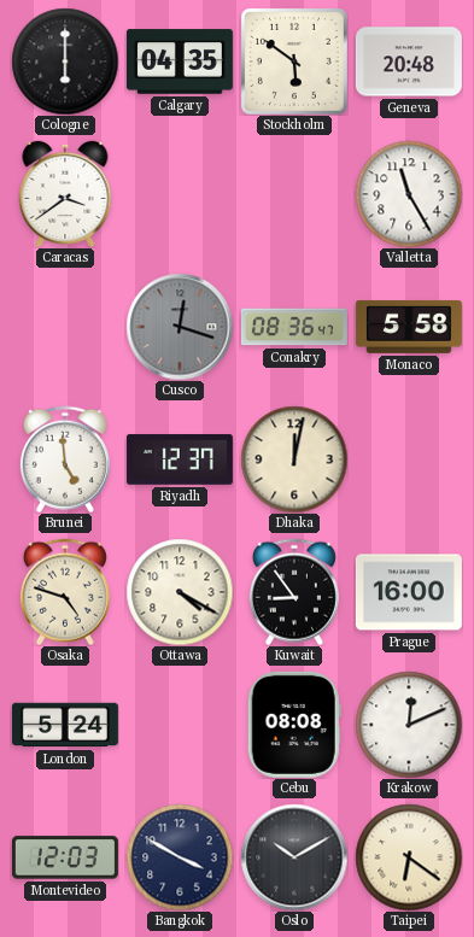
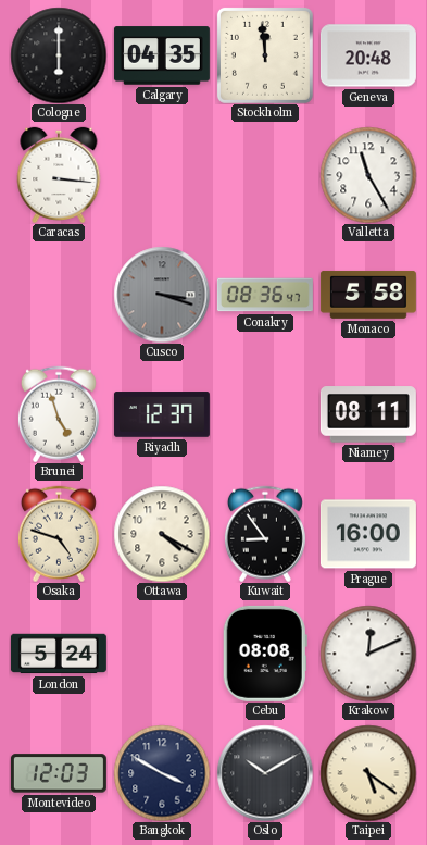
Stockholm: 5:51 -> 11:59
Caracas: 3:39 -> 3:16
Cusco: 12:18 -> 3:18
Brunei: 4:59 -> 4:57
Dhaka: 12:02 -> none
Niamey: none -> 08:11
Taipei: 6:21 -> 5:21
